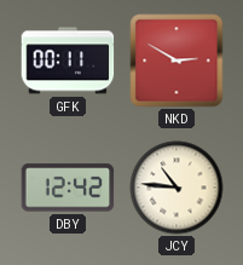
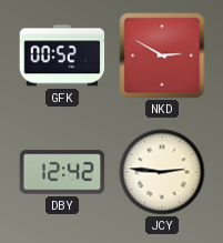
GFK: 00:11 -> 00:52
JCY: 10:46 -> 2:46
